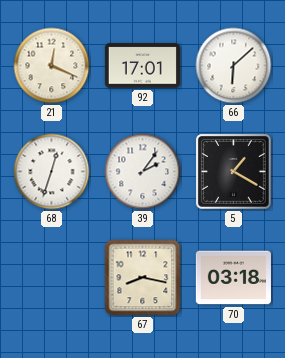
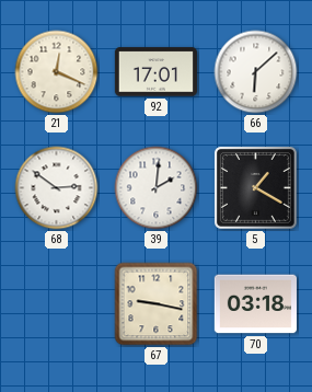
68: 12:33 -> 2:51
39: 2:06 -> 2:01
67: 8:17 -> 9:17
